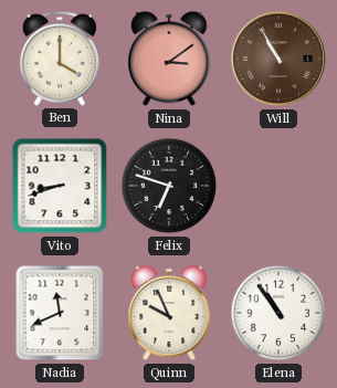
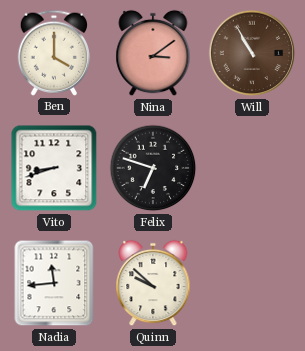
Nadia: 11:41 -> 11:44
Quinn: 9:56 -> 9:52
Elena: 10:54 -> none
